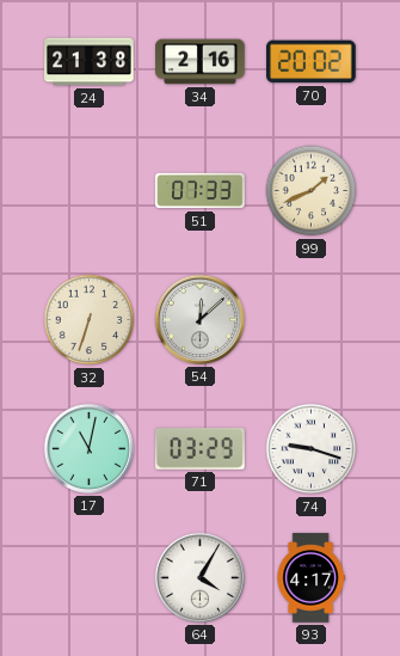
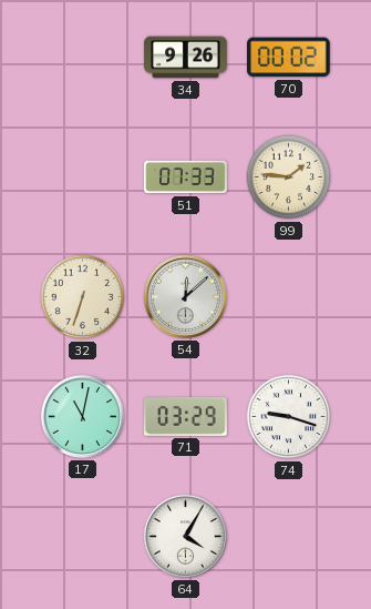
24: 21:38 -> none
34: 2:16 -> 9:26
70: 20:02 -> 00:02
99: 1:41 -> 1:46
93: 4:17 -> none
